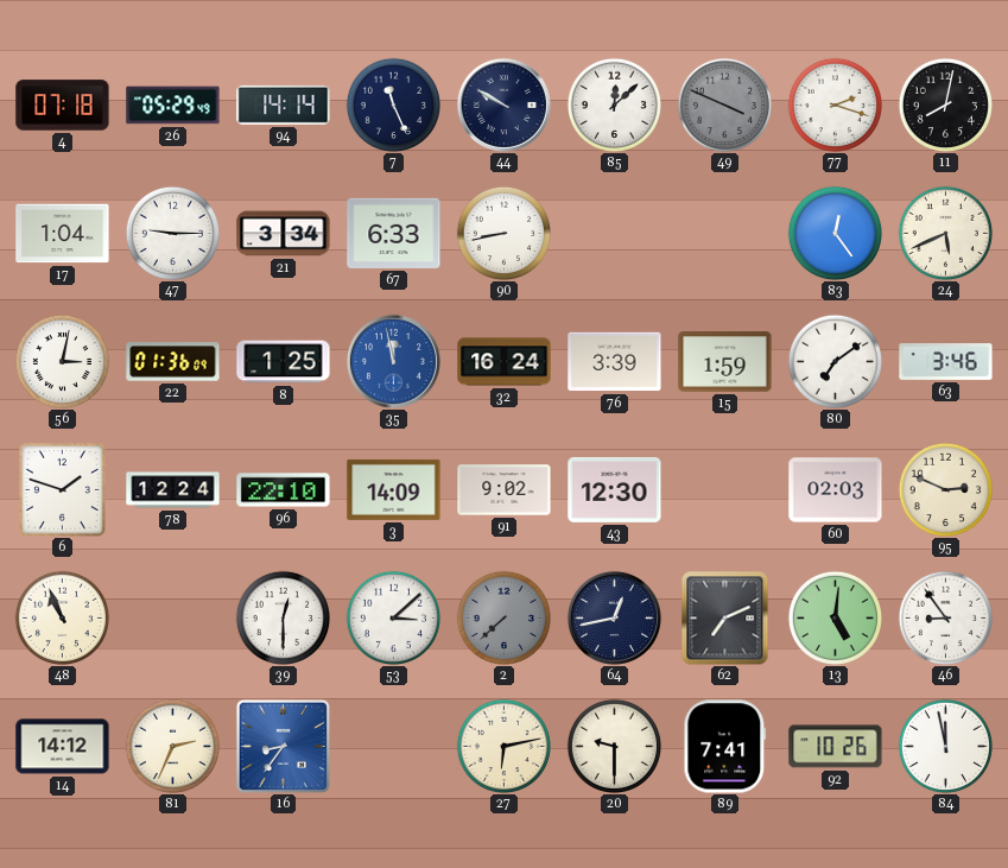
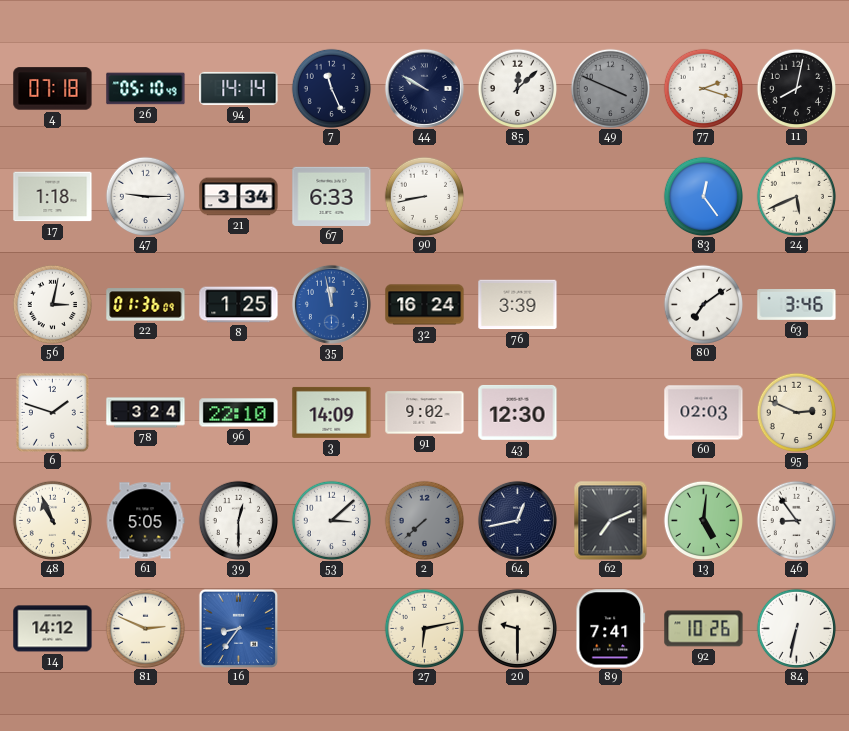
26: 05:29 -> 05:10
17: 1:04 -> 1:18
15: 1:59 -> none
78: 12:24 -> 3:24
61: none -> 5:05
81: 2:34 -> 2:49
84: 11:58 -> 6:32
